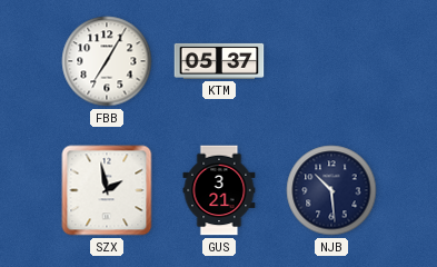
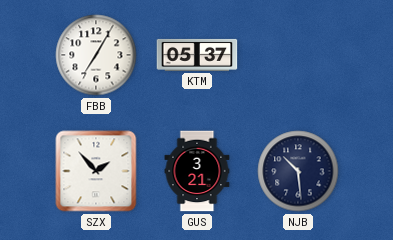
SZX: 1:58 -> 1:53
